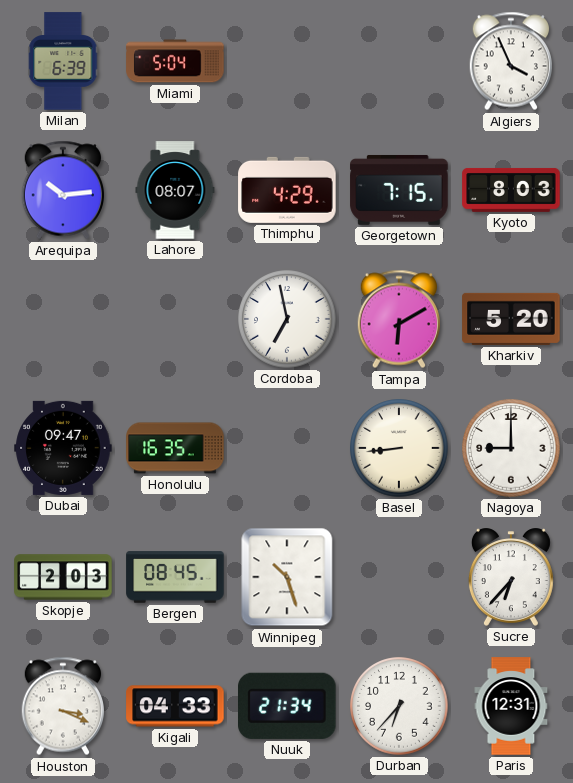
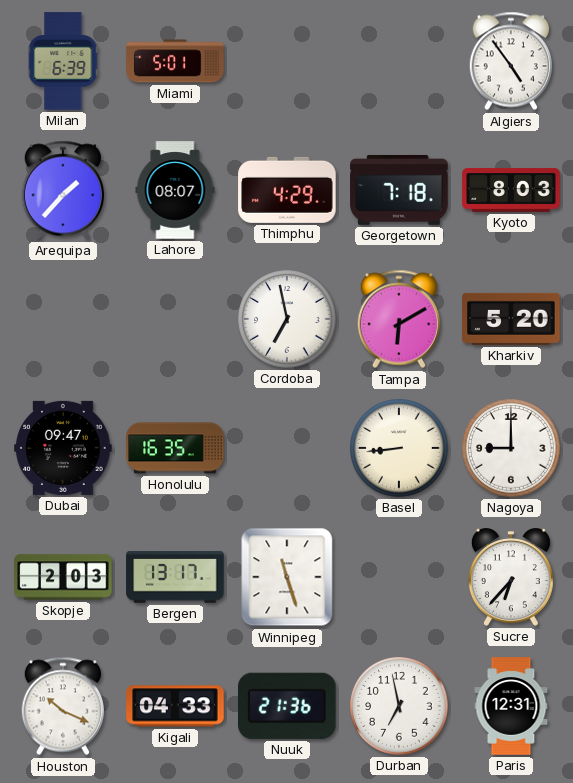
Miami: 5:04 -> 5:01
Algiers: 3:56 -> 4:54
Arequipa: 10:14 -> 1:37
Georgetown: 7:15 -> 7:18
Bergen: 08:45 -> 13:17
Winnipeg: 10:27 -> 11:27
Houston: 3:19 -> 10:19
Nuuk: 21:34 -> 21:36
Durban: 6:37 -> 6:58
